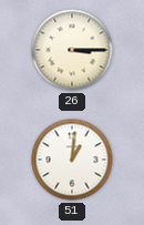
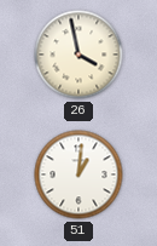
26: 3:15 -> 3:58
